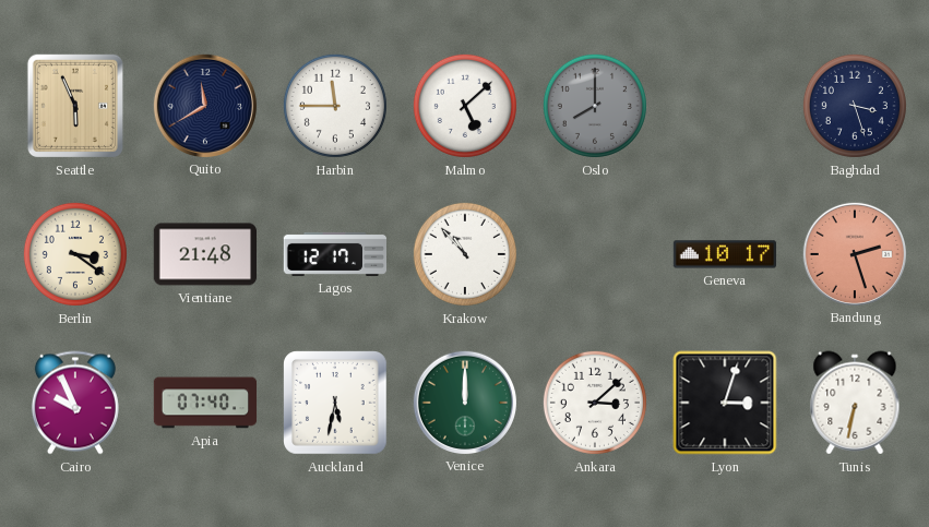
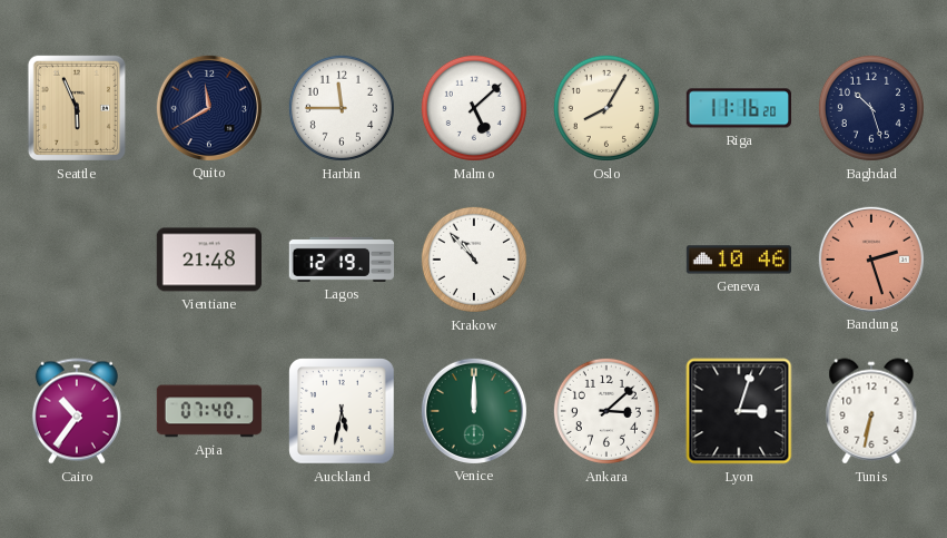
Oslo: 8:00 -> 8:05
Oslo dial: grey -> cream
Riga: none -> 11:16
Baghdad: 3:27 -> 10:27
Berlin: 3:21 -> none
Lagos: 12:17 -> 12:19
Geneva: 10:17 -> 10:46
Cairo: 9:56 -> 10:36
